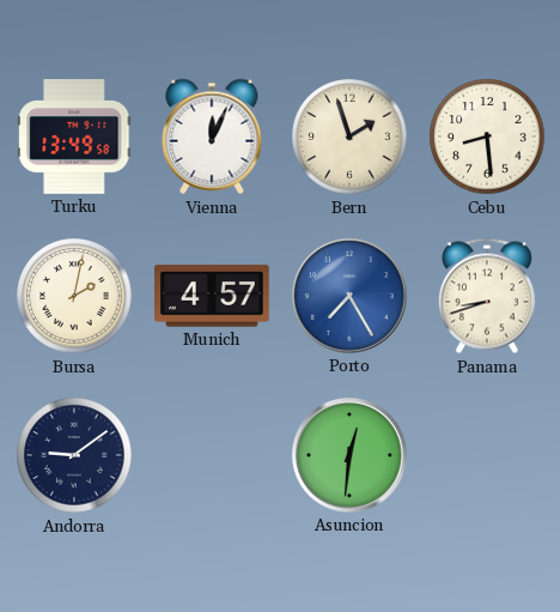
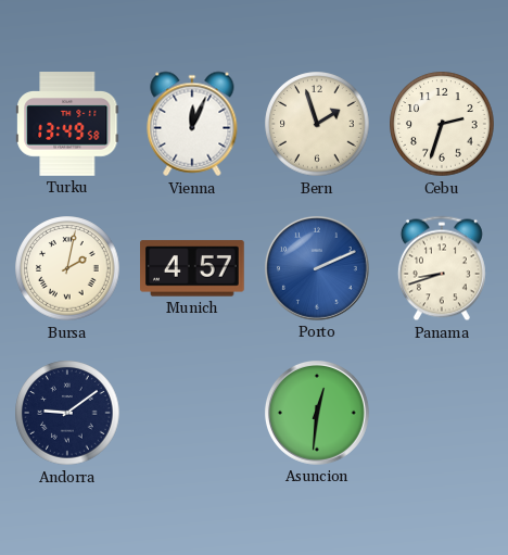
Cebu: 8:29 -> 2:33
Porto: 7:25 -> 2:11
